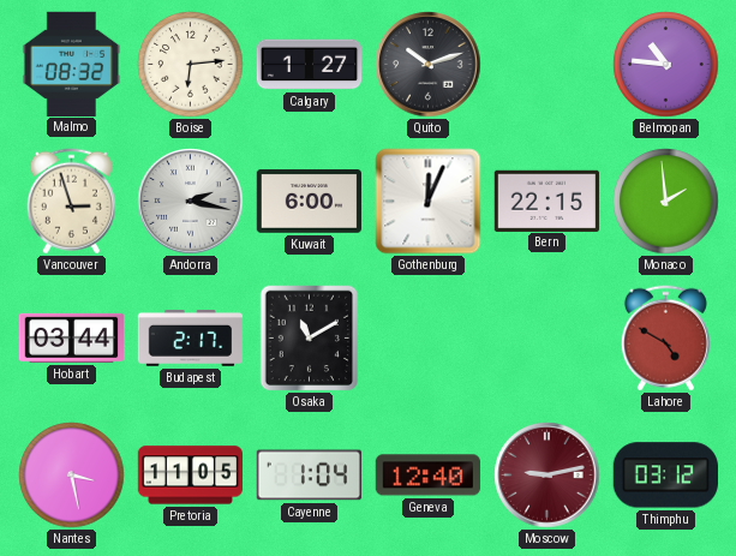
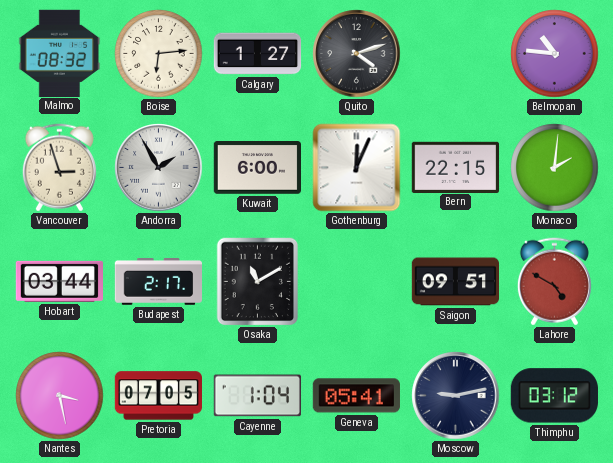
Quito: 10:12 -> 4:12
Andorra: 2:17 -> 1:55
Monaco: 1:59 -> 2:01
Saigon: none -> 09:51
Pretoria: 11:05 -> 07:05
Geneva: 12:40 -> 05:41
Moscow dial: burgundy -> navy
